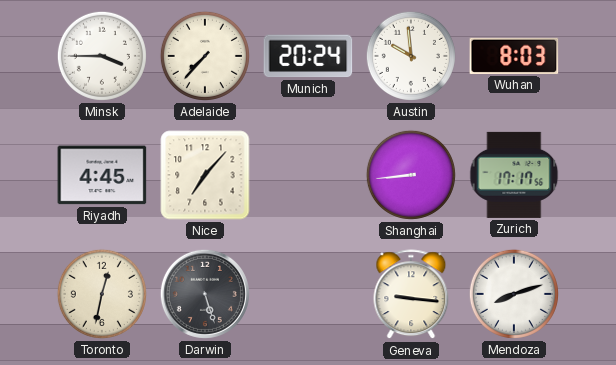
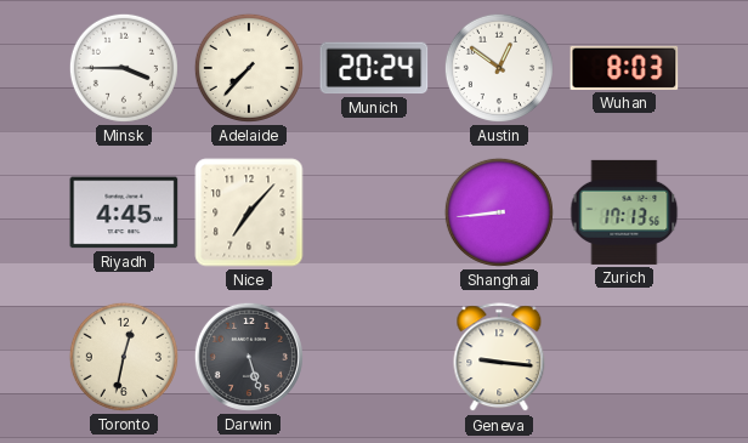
Austin: 9:59 -> 12:51
Zurich: 17:17 -> 17:13
Mendoza: 8:12 -> none
